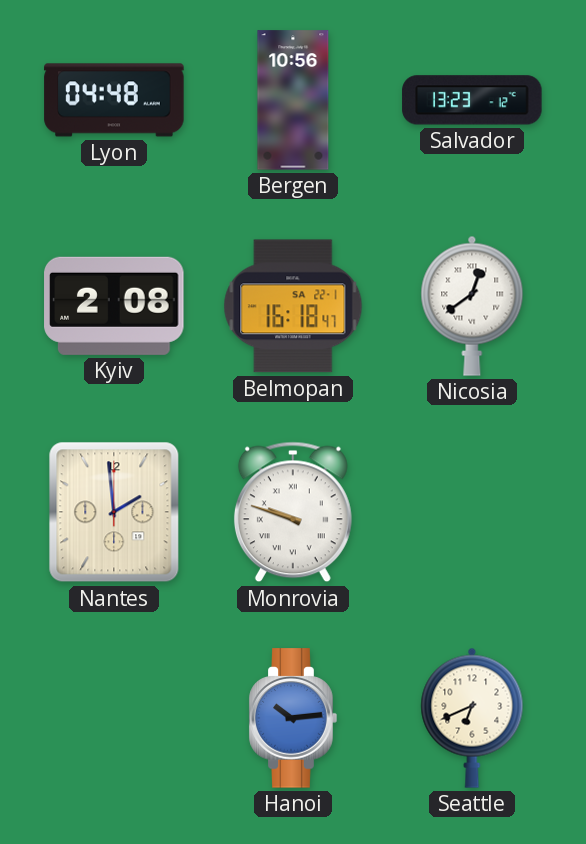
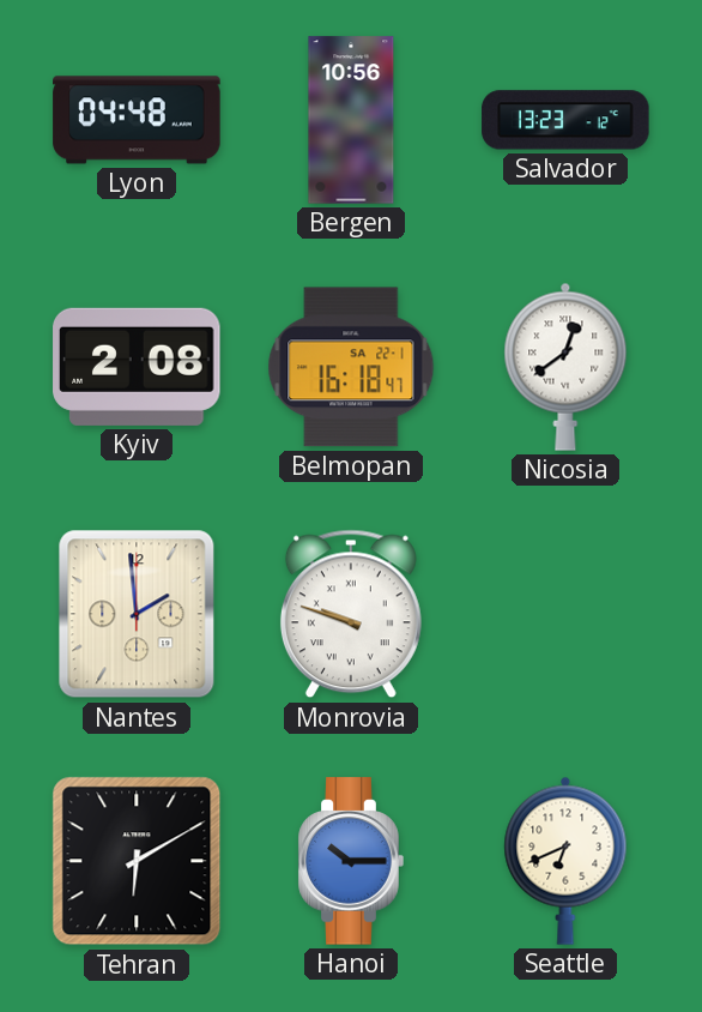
Tehran: none -> 6:10
Hanoi: 10:14 -> 10:15
